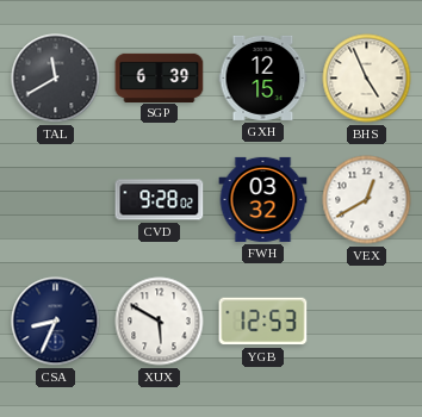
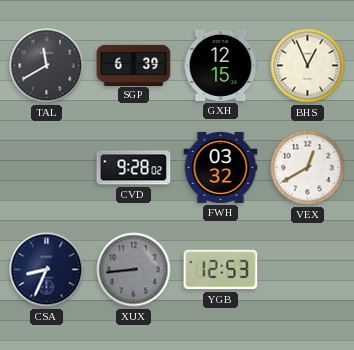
BHS: 4:56 -> 12:56
XUX: 5:50 -> 8:44
XUX dial: white -> grey
